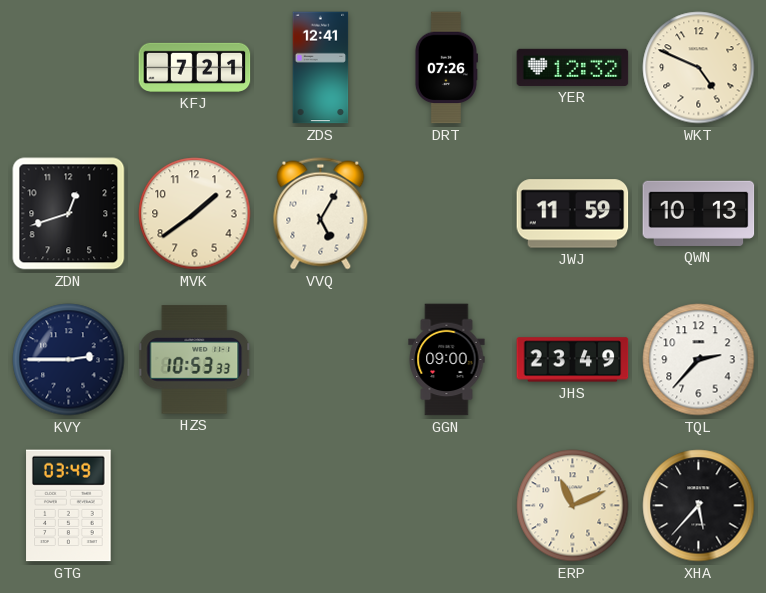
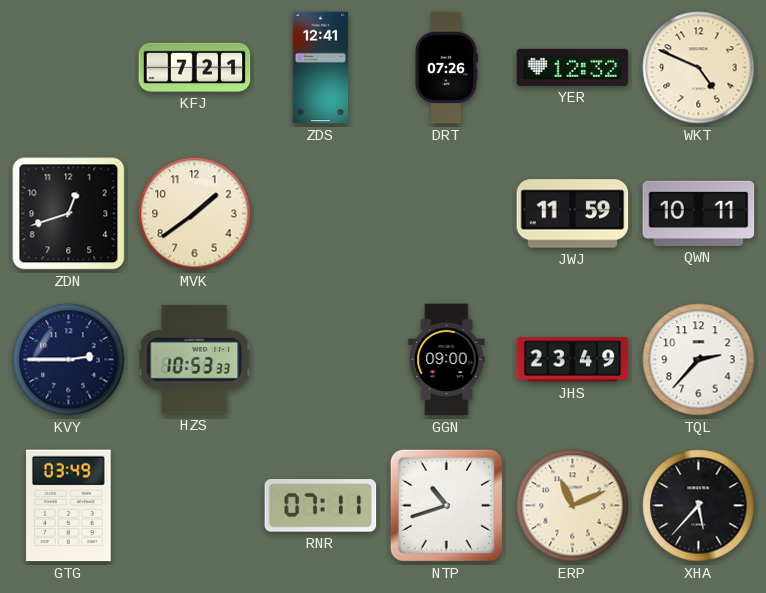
VVQ: 5:05 -> none
QWN: 10:13 -> 10:11
RNR: none -> 07:11
NTP: none -> 10:42
